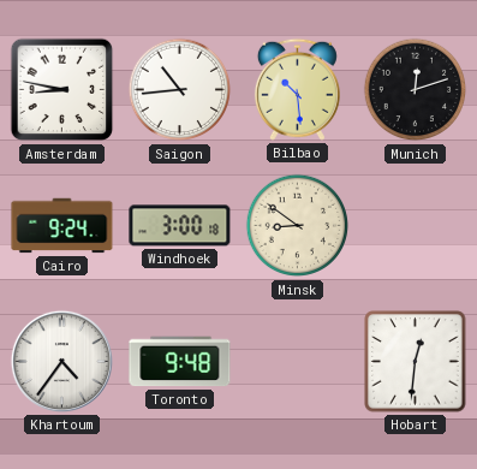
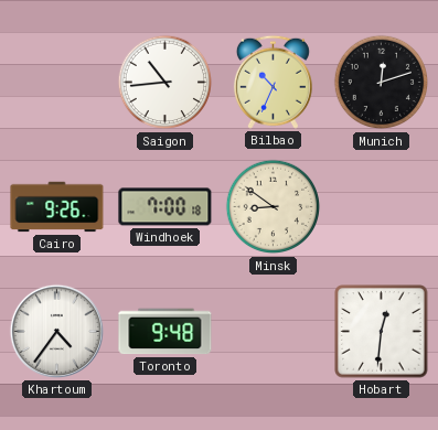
Amsterdam: 8:47 -> none
Bilbao: 10:29 -> 10:34
Cairo: 9:24 -> 9:26
Windhoek: 3:00 -> 7:00
